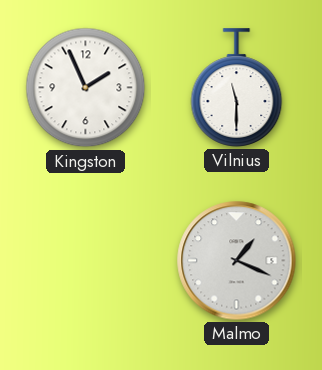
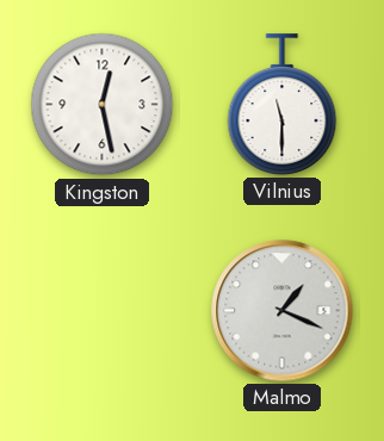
Kingston: 1:56 -> 12:28
